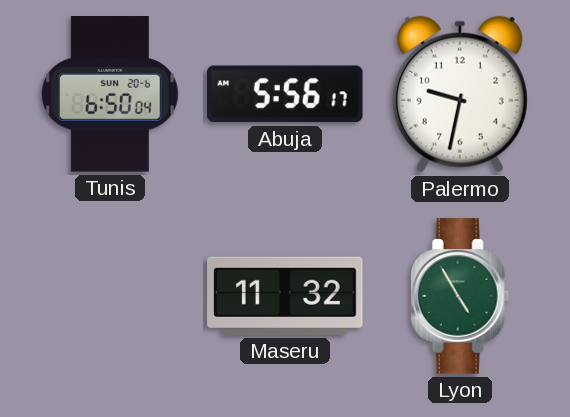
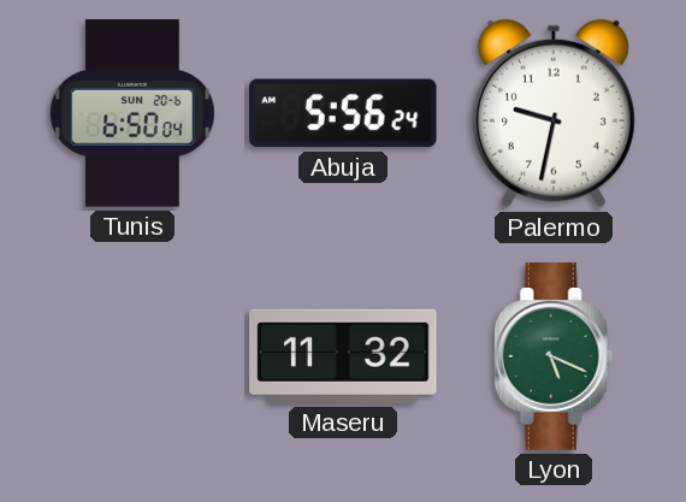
Abuja: 5:56:17 -> 5:56:24
Lyon: 4:55 -> 5:19
